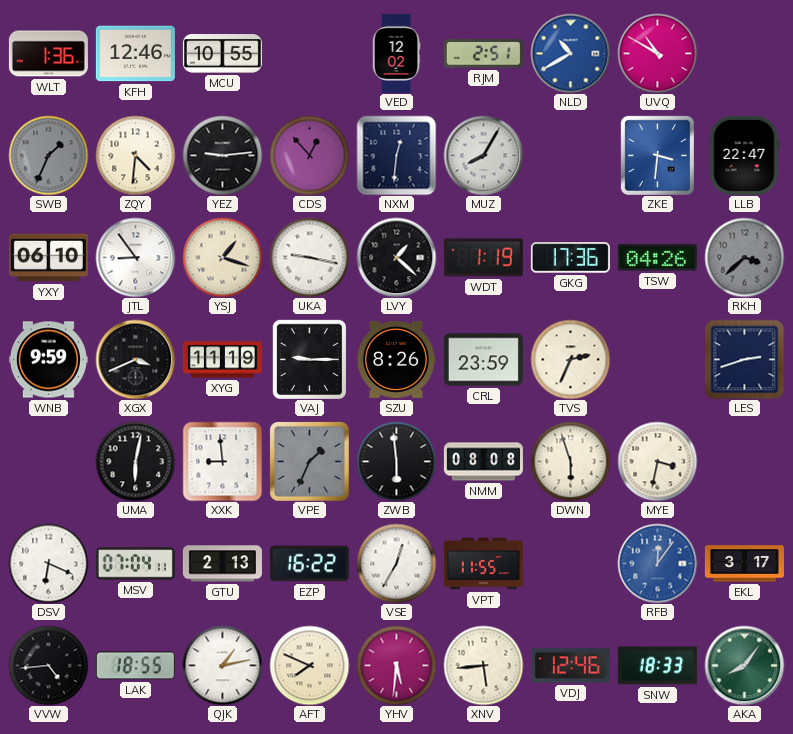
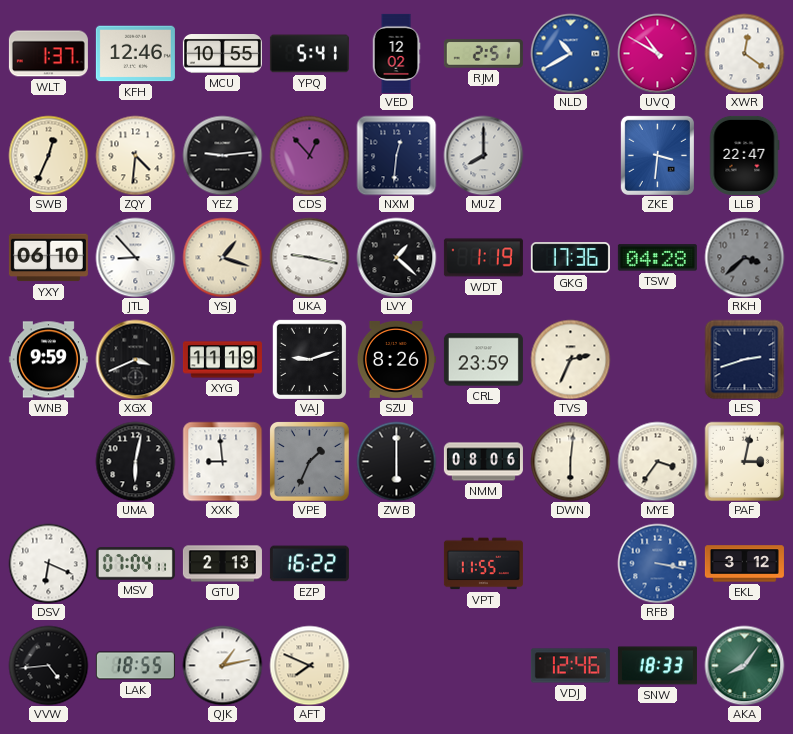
WLT: 1:36 -> 1:37
YPQ: none -> 5:41
XWR: none -> 12:21
SWB: 1:34 -> 12:34
SWB dial: grey -> cream
MUZ: 8:05 -> 8:00
JTL: 8:54 -> 8:53
TSW: 04:26 -> 04:28
VAJ: 9:15 -> 9:12
ZWB: 5:59 -> 6:00
NMM: 08:08 -> 08:06
DWN: 5:57 -> 6:01
MYE: 3:32 -> 3:36
PAF: none -> 3:02
VSE: 12:35 -> none
RFB: 12:06 -> 3:17
EKL: 3:17 -> 3:12
YHV: 5:31 -> none
XNV: 5:44 -> none
